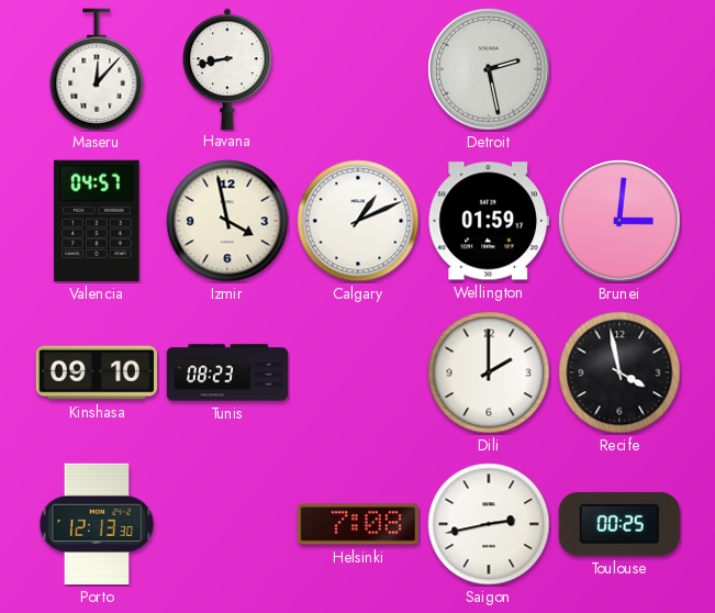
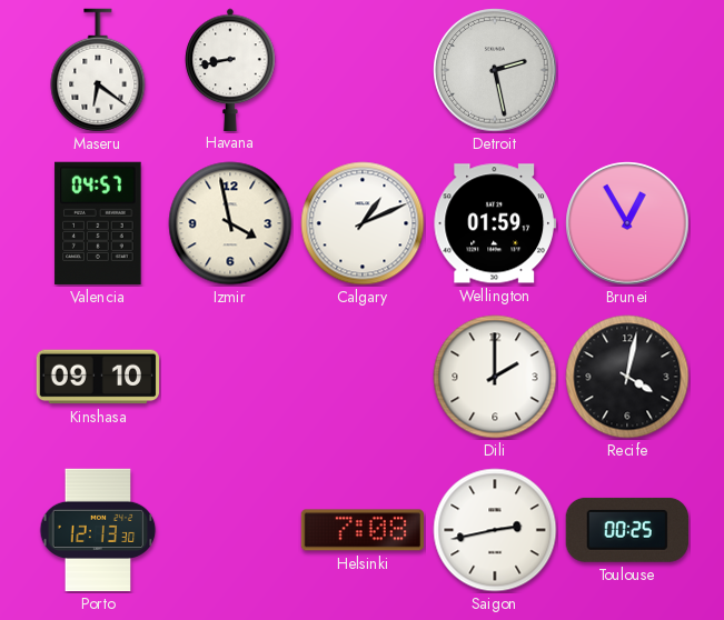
Maseru: 12:07 -> 6:21
Brunei: 3:01 -> 12:55
Tunis: 08:23 -> none
Recife: 3:58 -> 4:02
